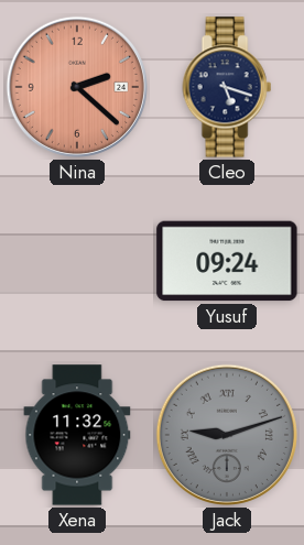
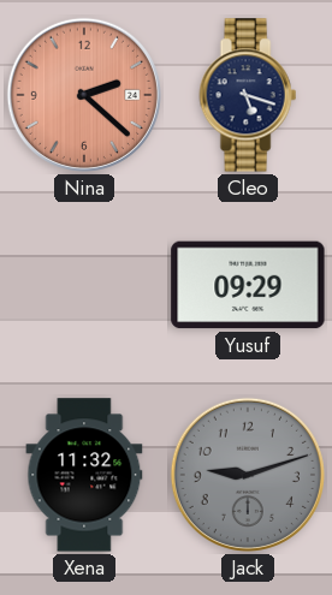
Yusuf: 09:24 -> 09:29
Jack numerals: Roman -> Arabic
